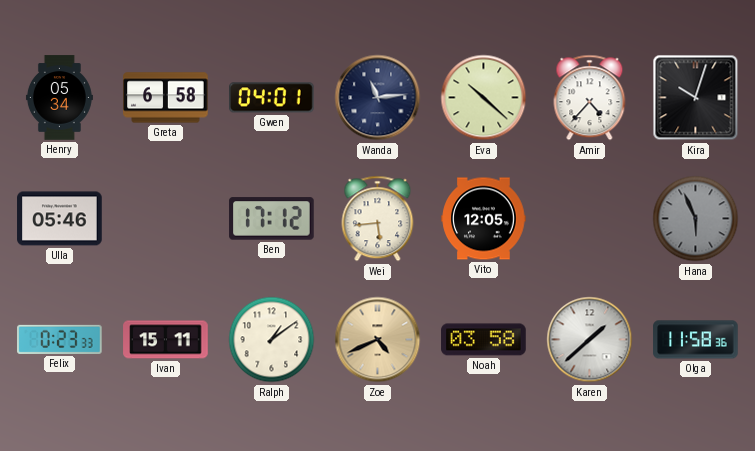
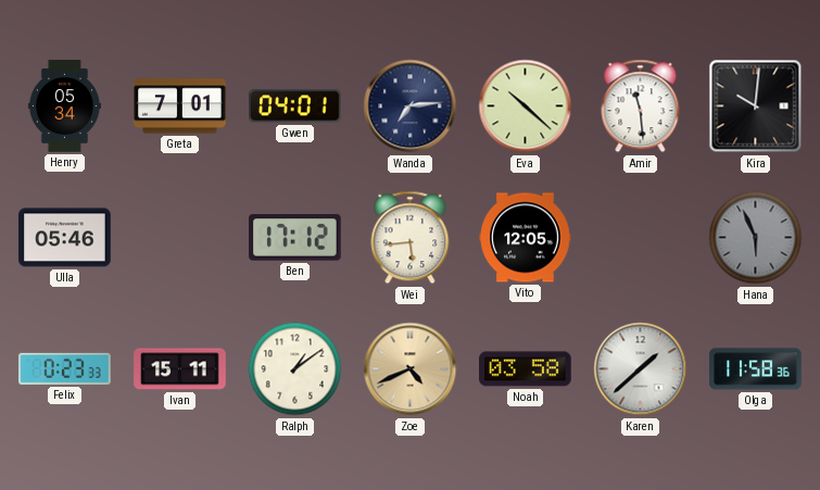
Greta: 6:58 -> 7:01
Wanda: 11:14 -> 7:14
Amir: 4:37 -> 11:29
Kira: 10:03 -> 10:01
